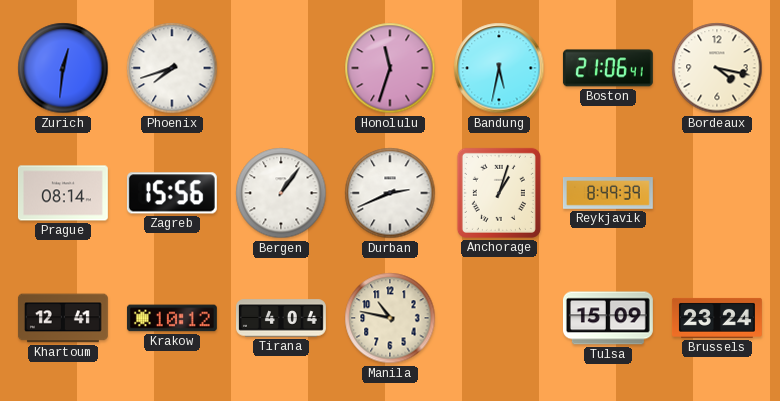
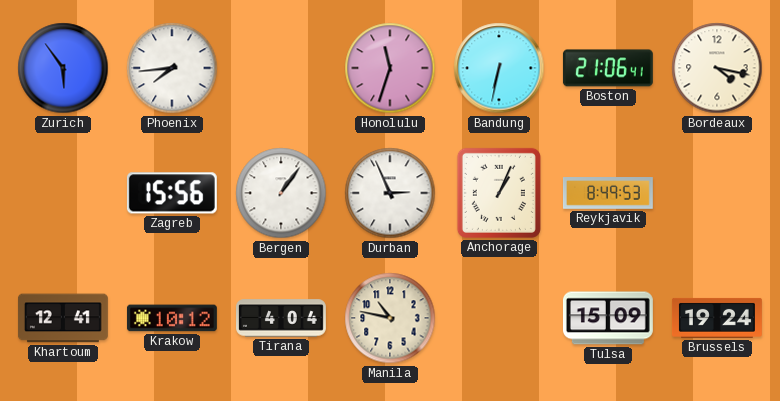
Zurich: 12:31 -> 5:54
Phoenix: 7:42 -> 7:44
Bandung: 5:32 -> 6:32
Prague: 08:14 -> none
Durban: 2:41 -> 2:56
Anchorage: 1:03 -> 1:04
Reykjavik: 8:49:39 -> 8:49:53
Brussels: 23:24 -> 19:24
